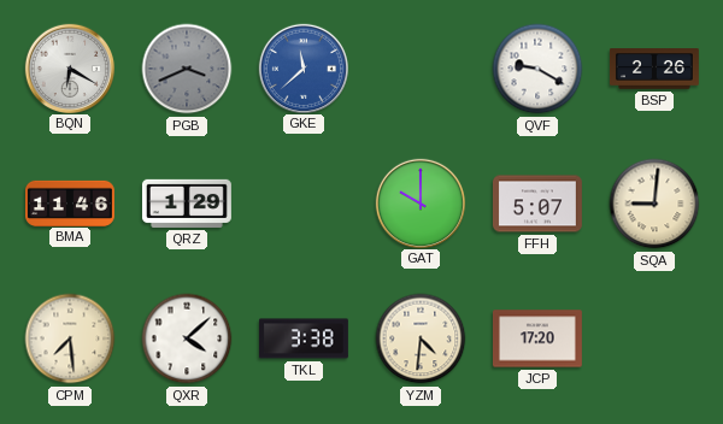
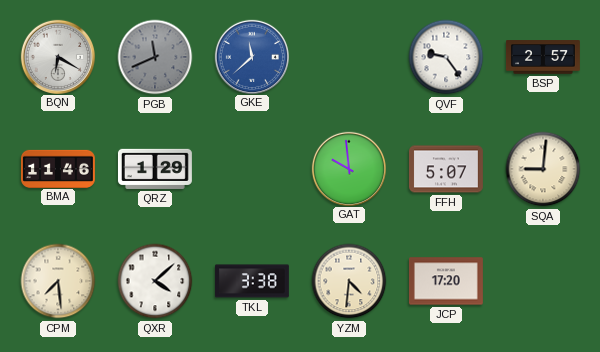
PGB: 3:41 -> 11:41
QVF: 9:20 -> 9:24
BSP: 2:26 -> 2:57
GAT: 10:00 -> 9:59
